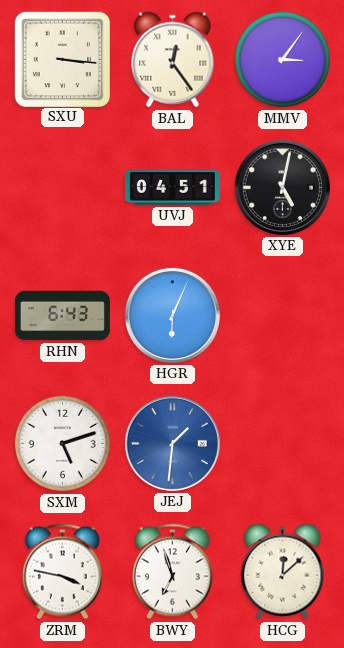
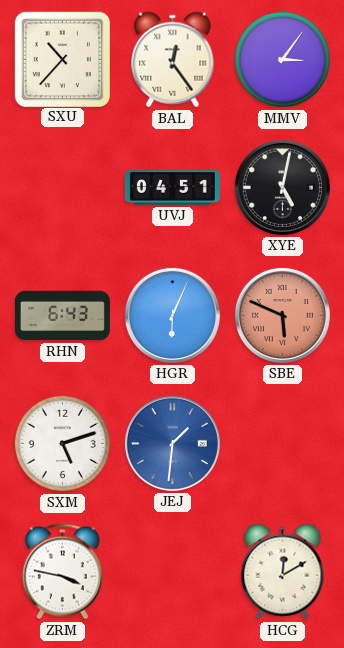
SXU: 3:16 -> 10:37
SBE: none -> 5:49
BWY: 6:57 -> none
HCG: 12:08 -> 12:10
